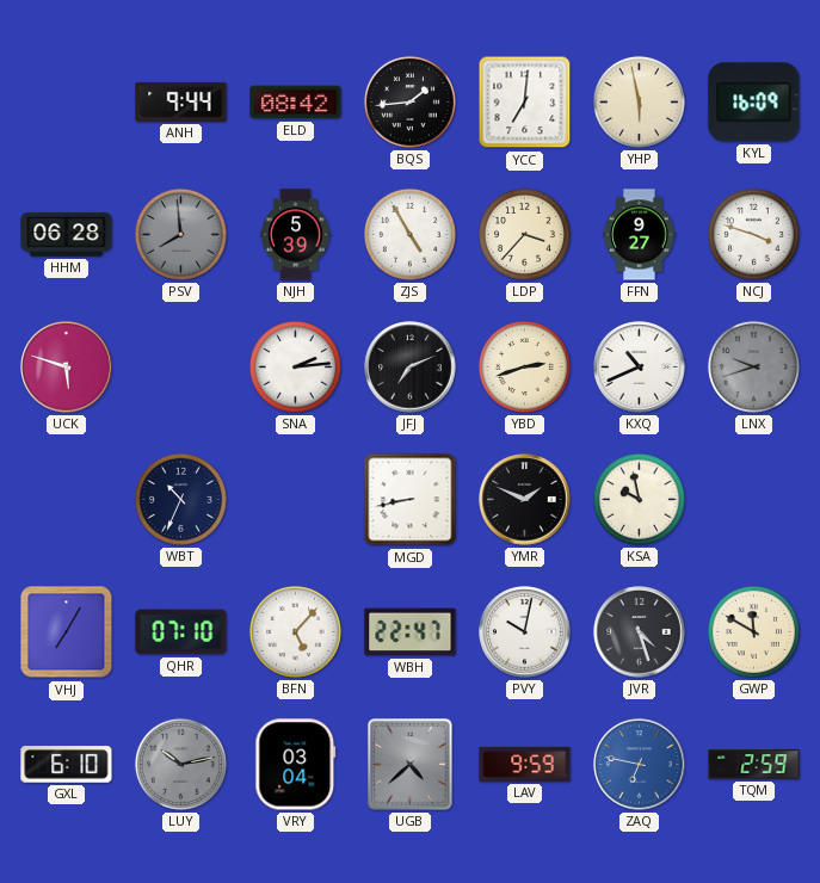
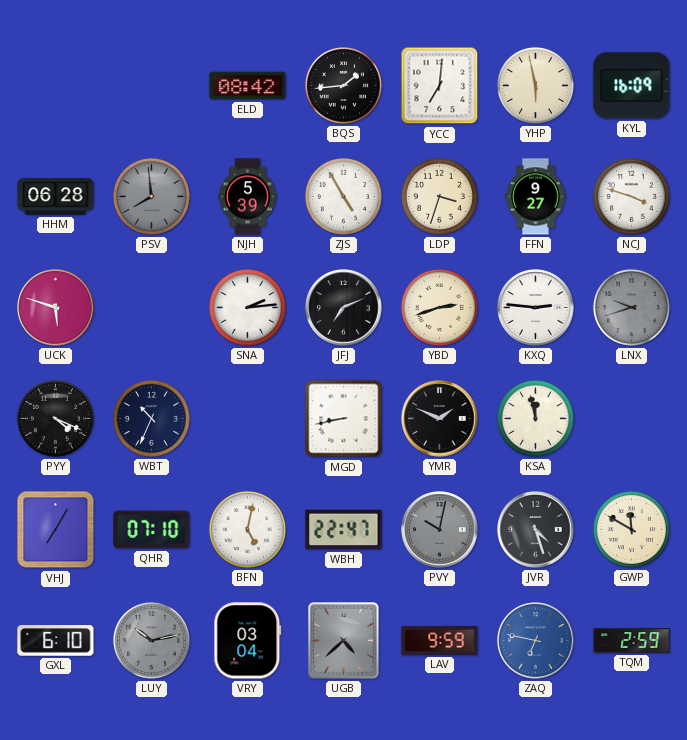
ANH: 9:44 -> none
LDP: 3:37 -> 3:33
KXQ: 10:41 -> 2:46
PYY: none -> 4:19
KSA: 9:58 -> 11:58
BFN: 5:07 -> 5:02
PVY dial: white -> grey
